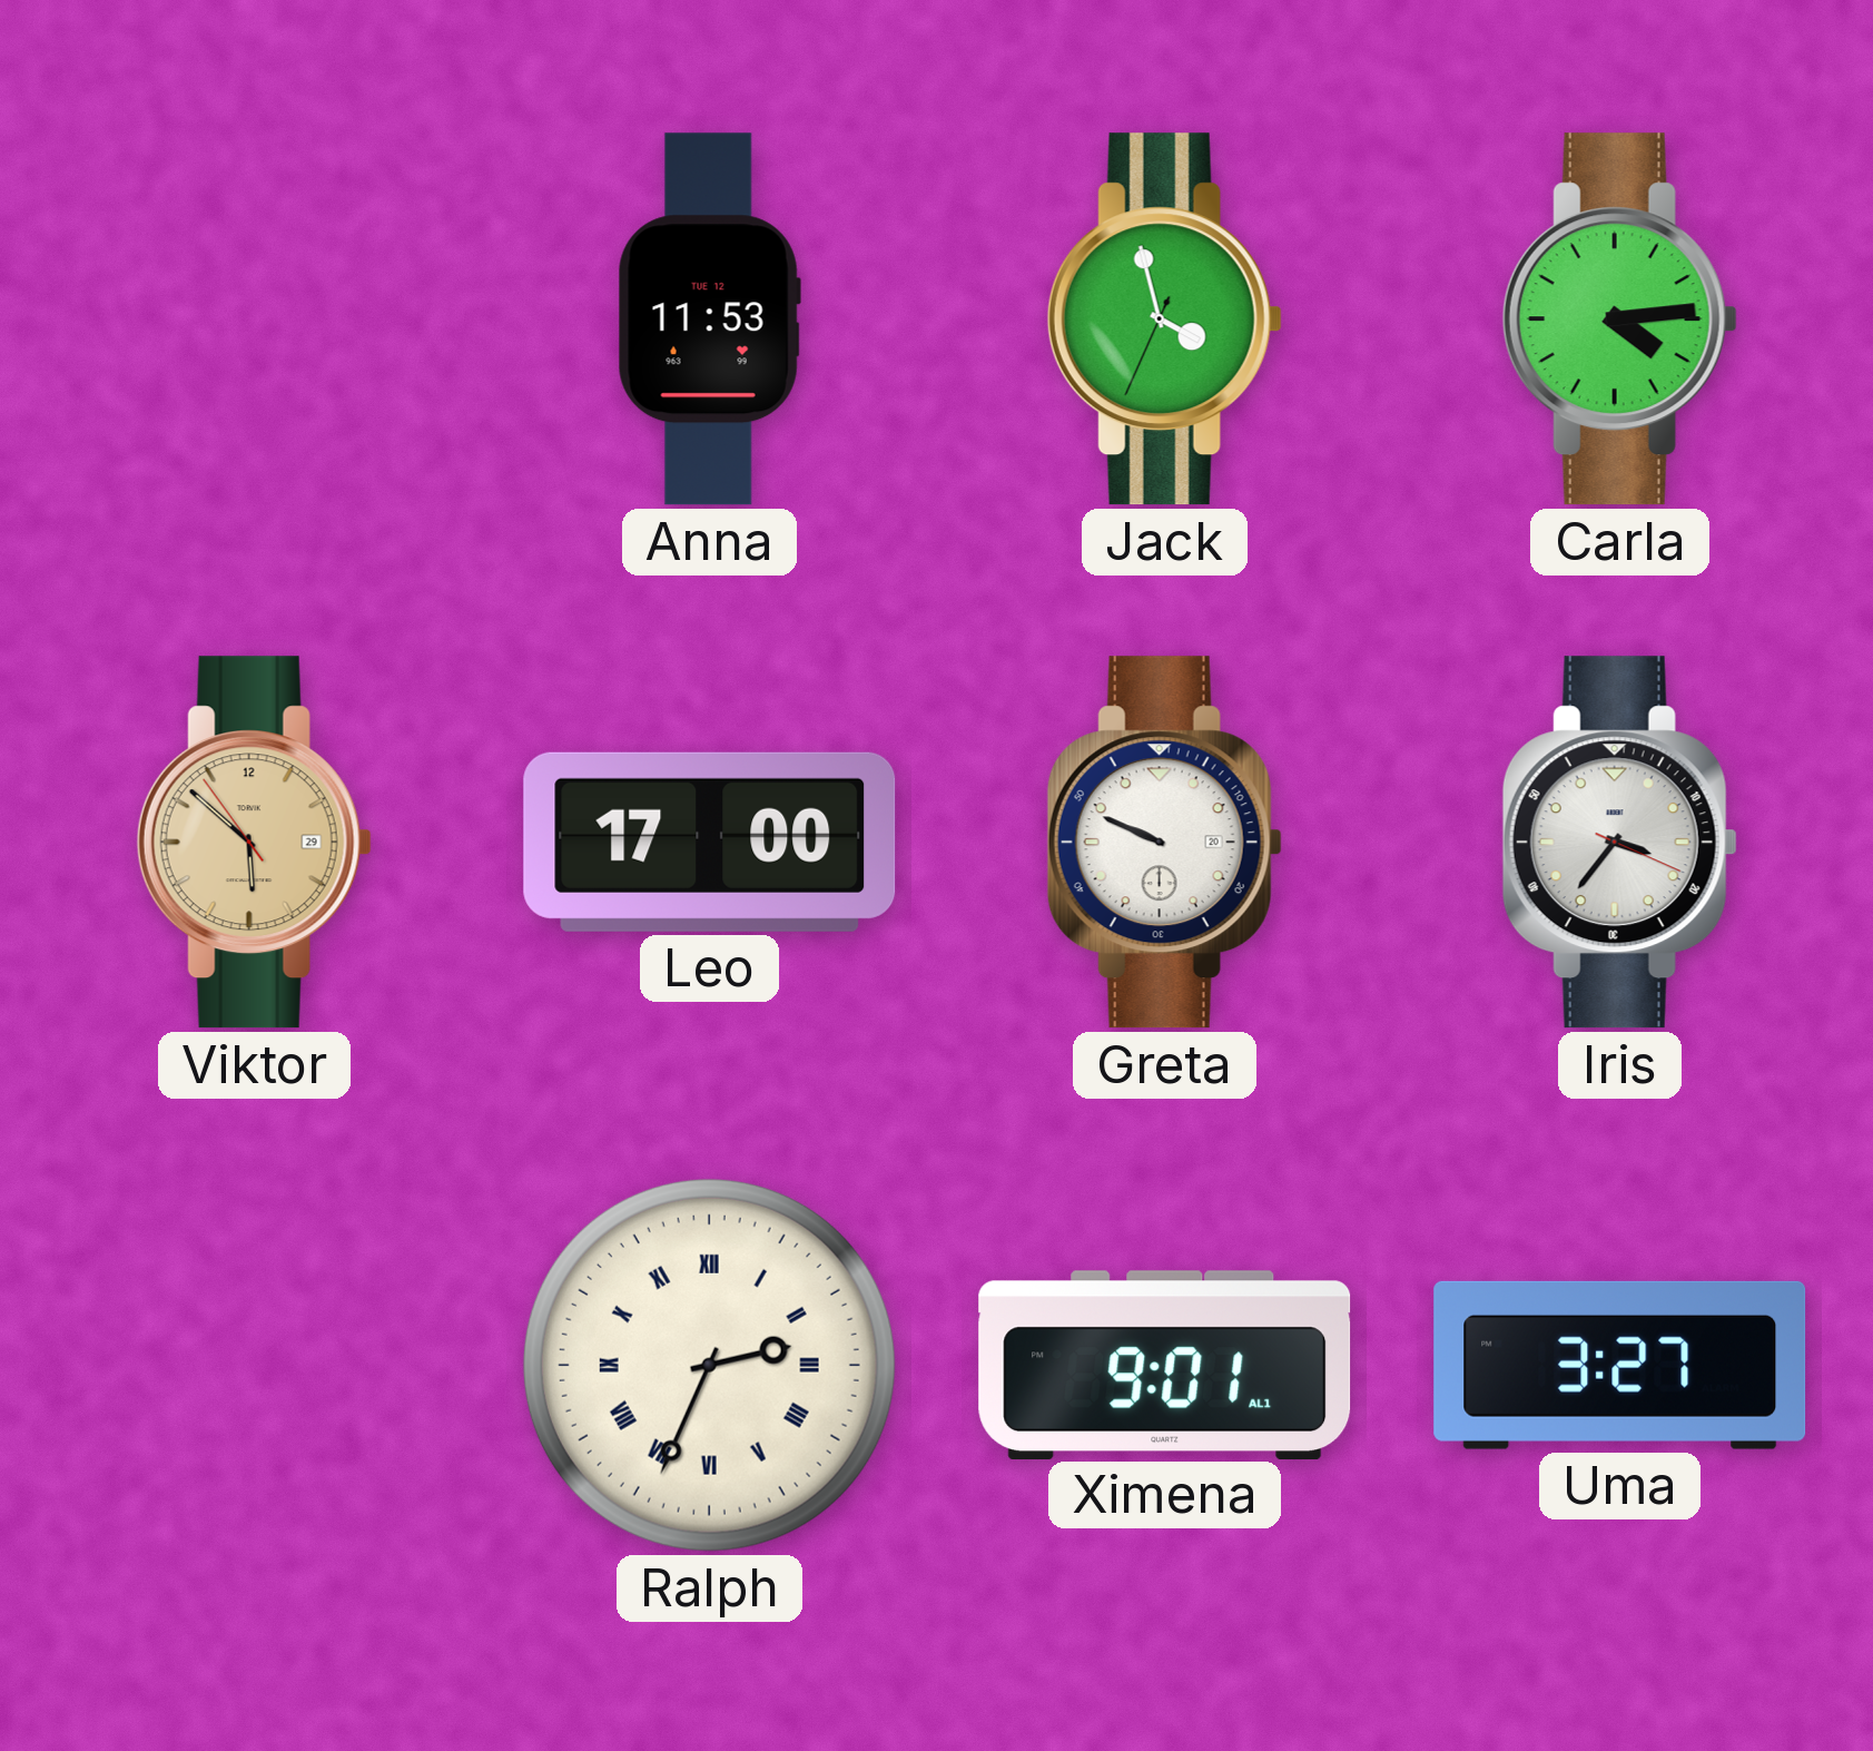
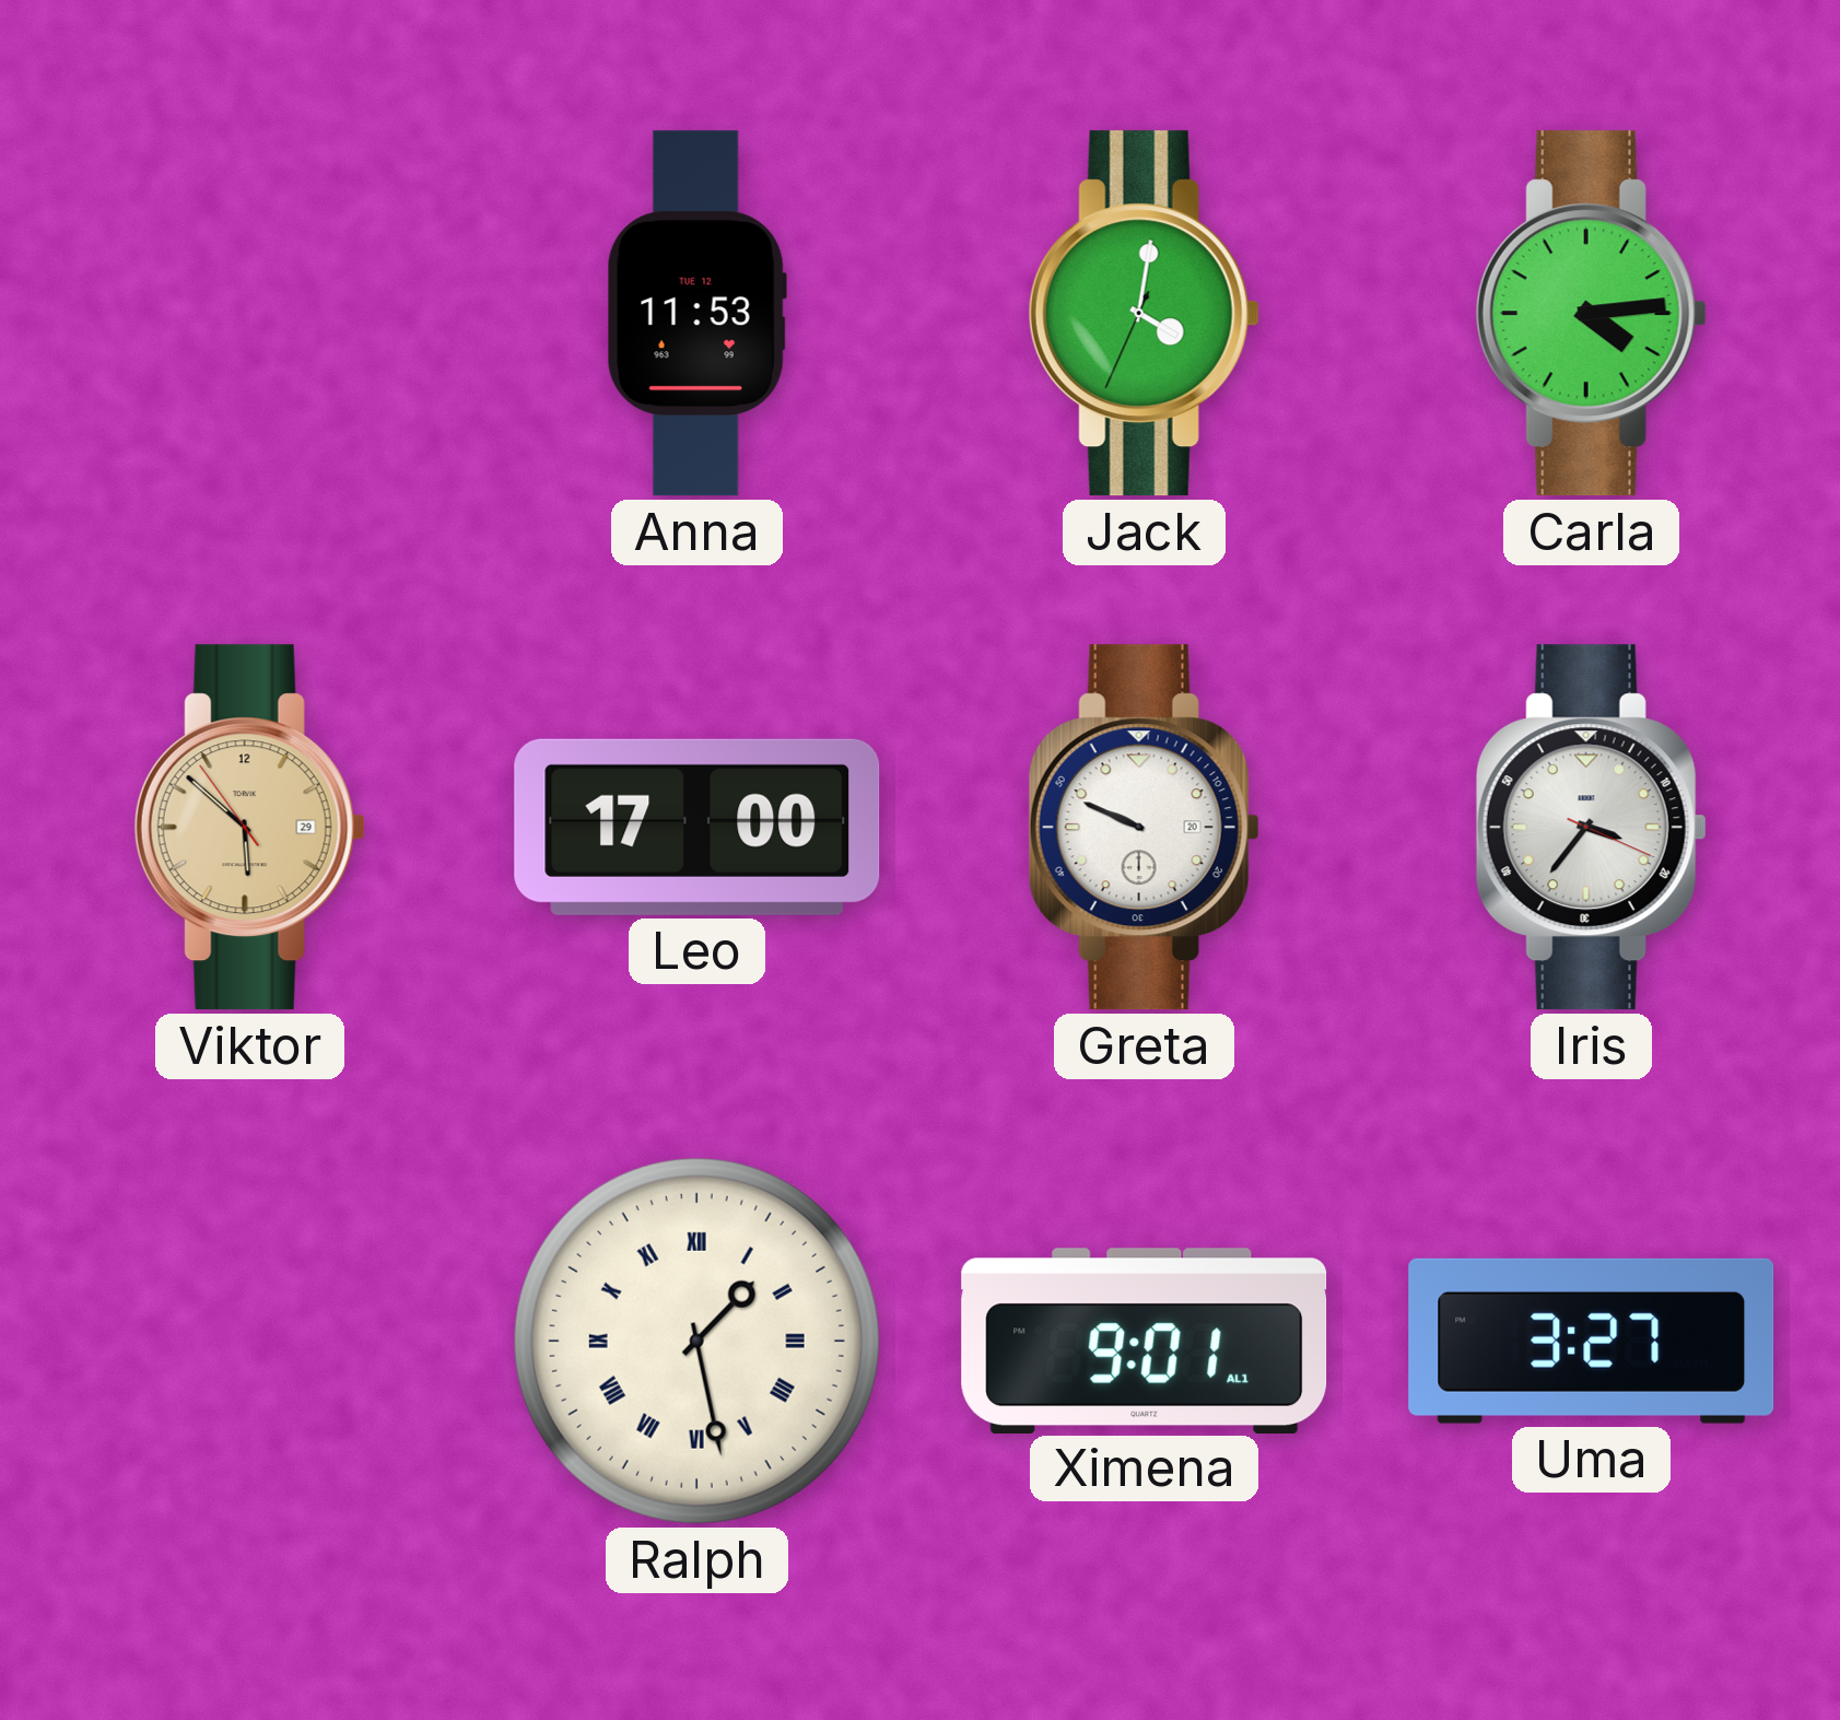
Jack: 3:57 -> 4:01
Ralph: 2:34 -> 1:28
